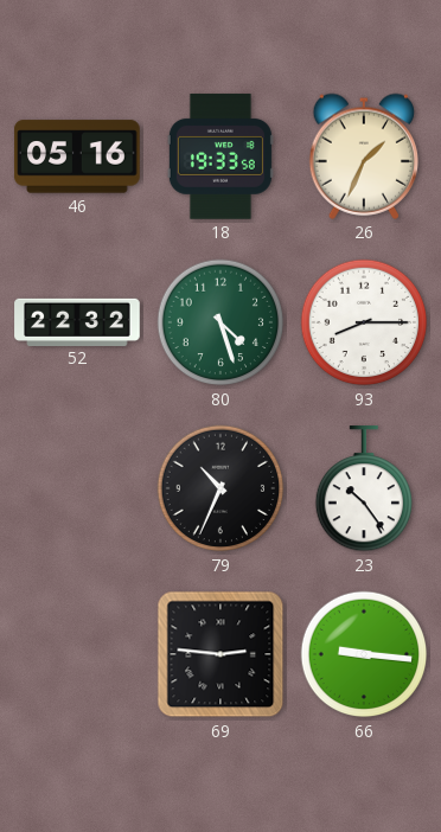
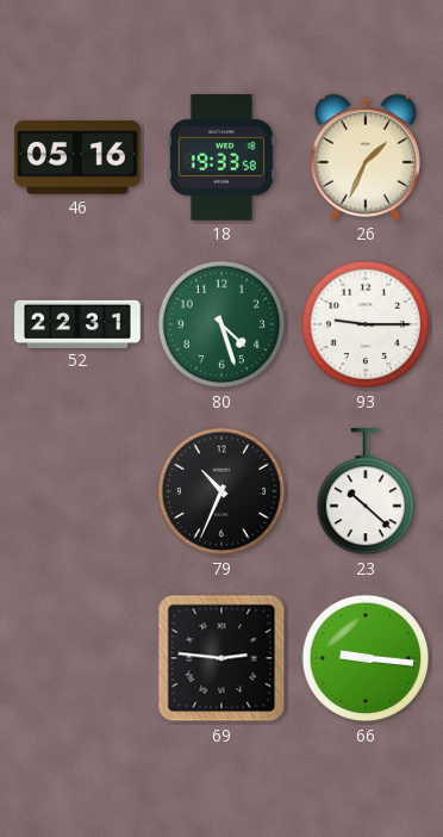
52: 22:32 -> 22:31
93: 8:15 -> 9:15
23: 10:24 -> 10:22
